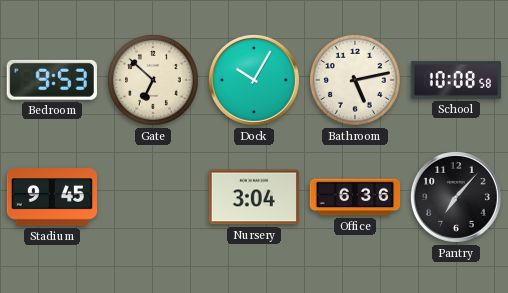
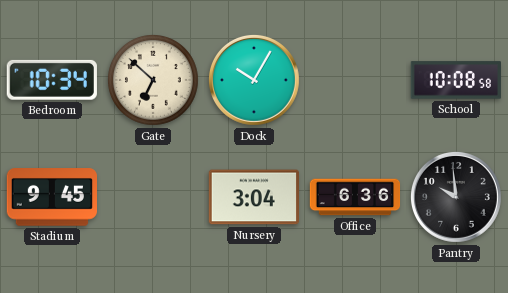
Bedroom: 9:53 -> 10:34
Bathroom: 5:13 -> none
Pantry: 7:07 -> 9:59
